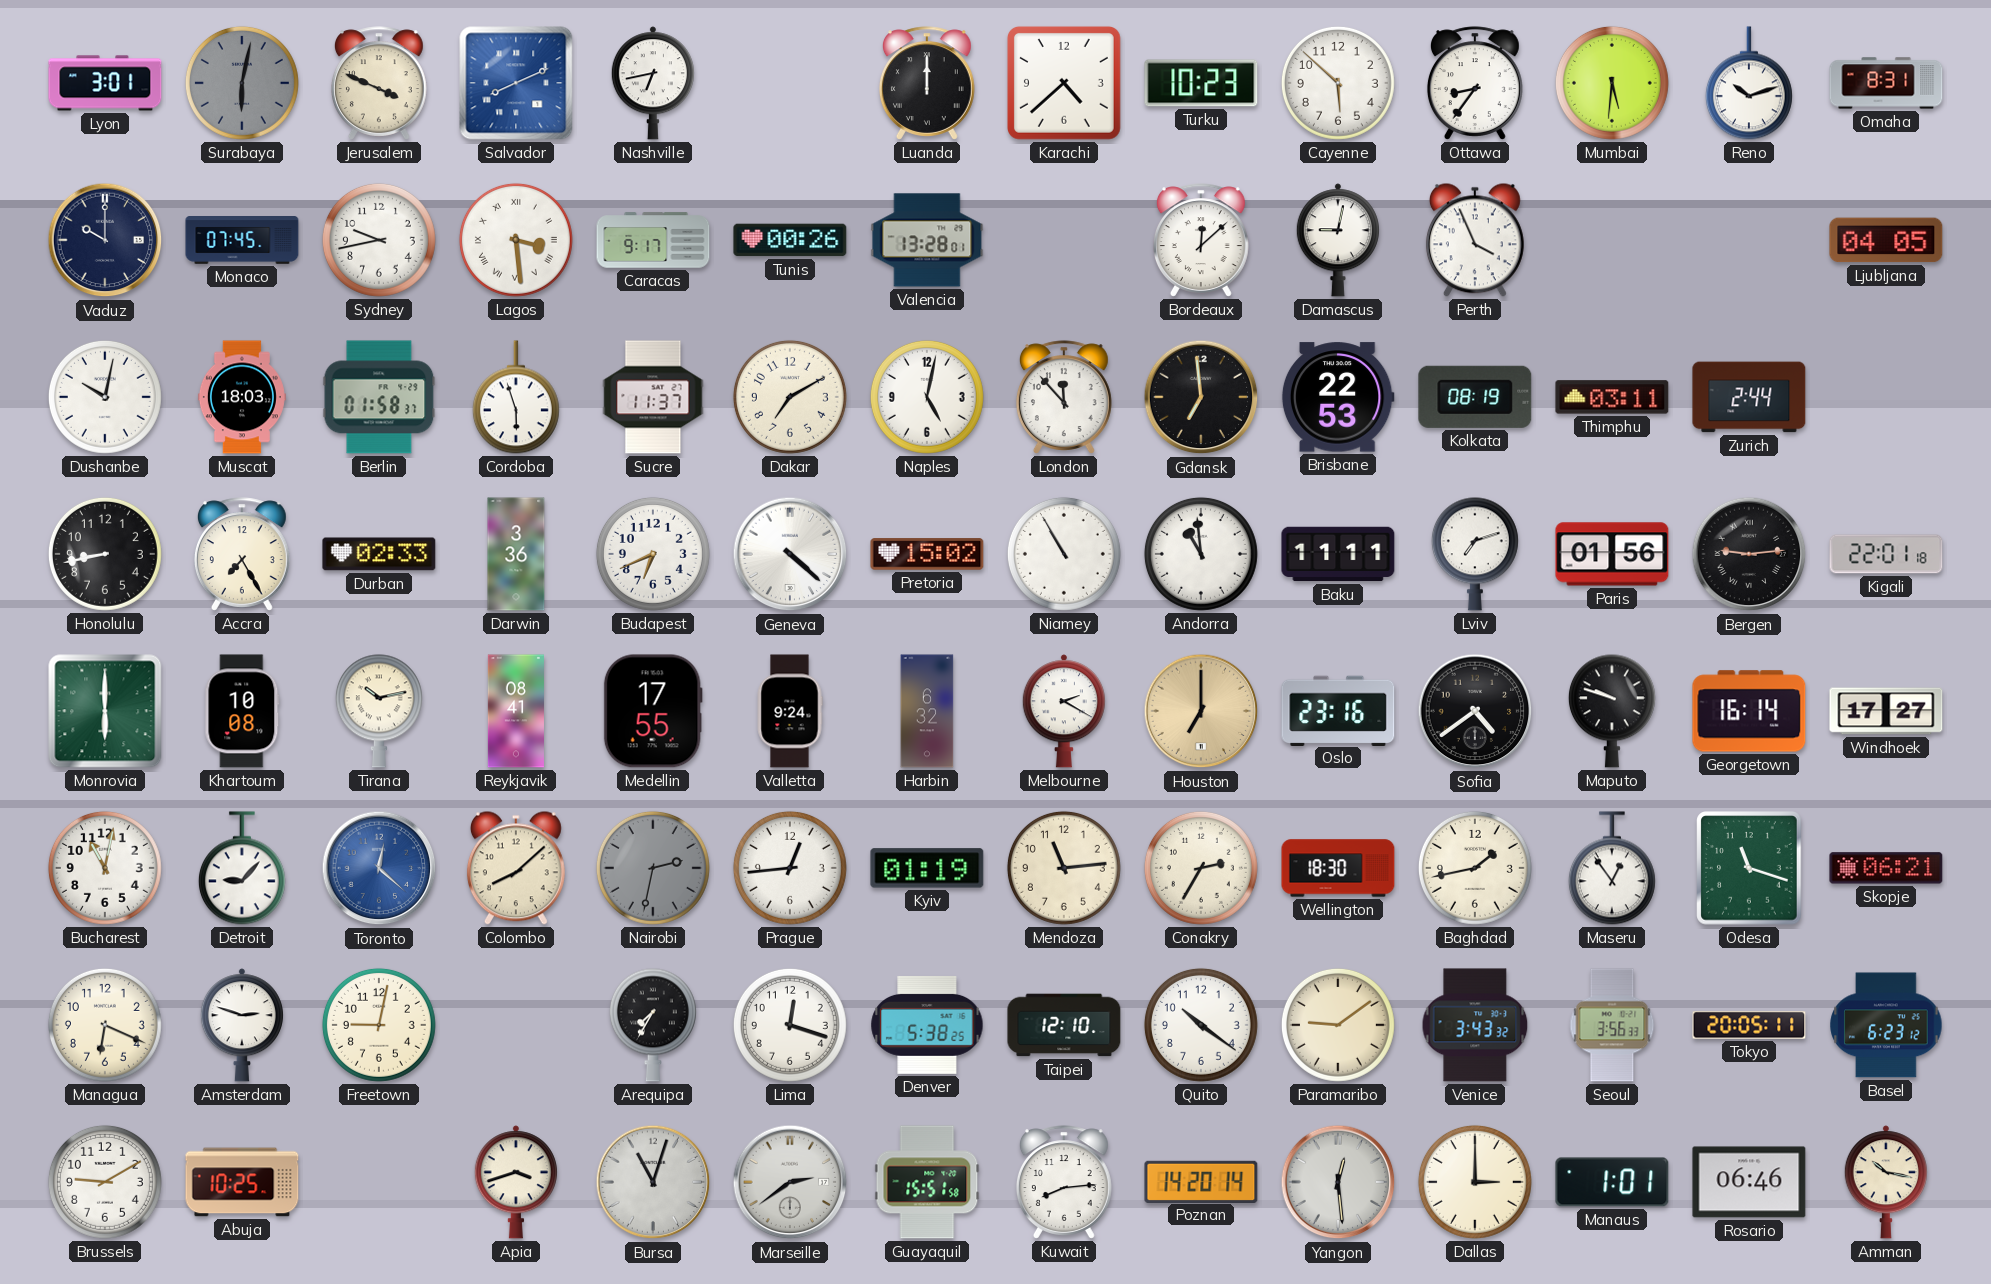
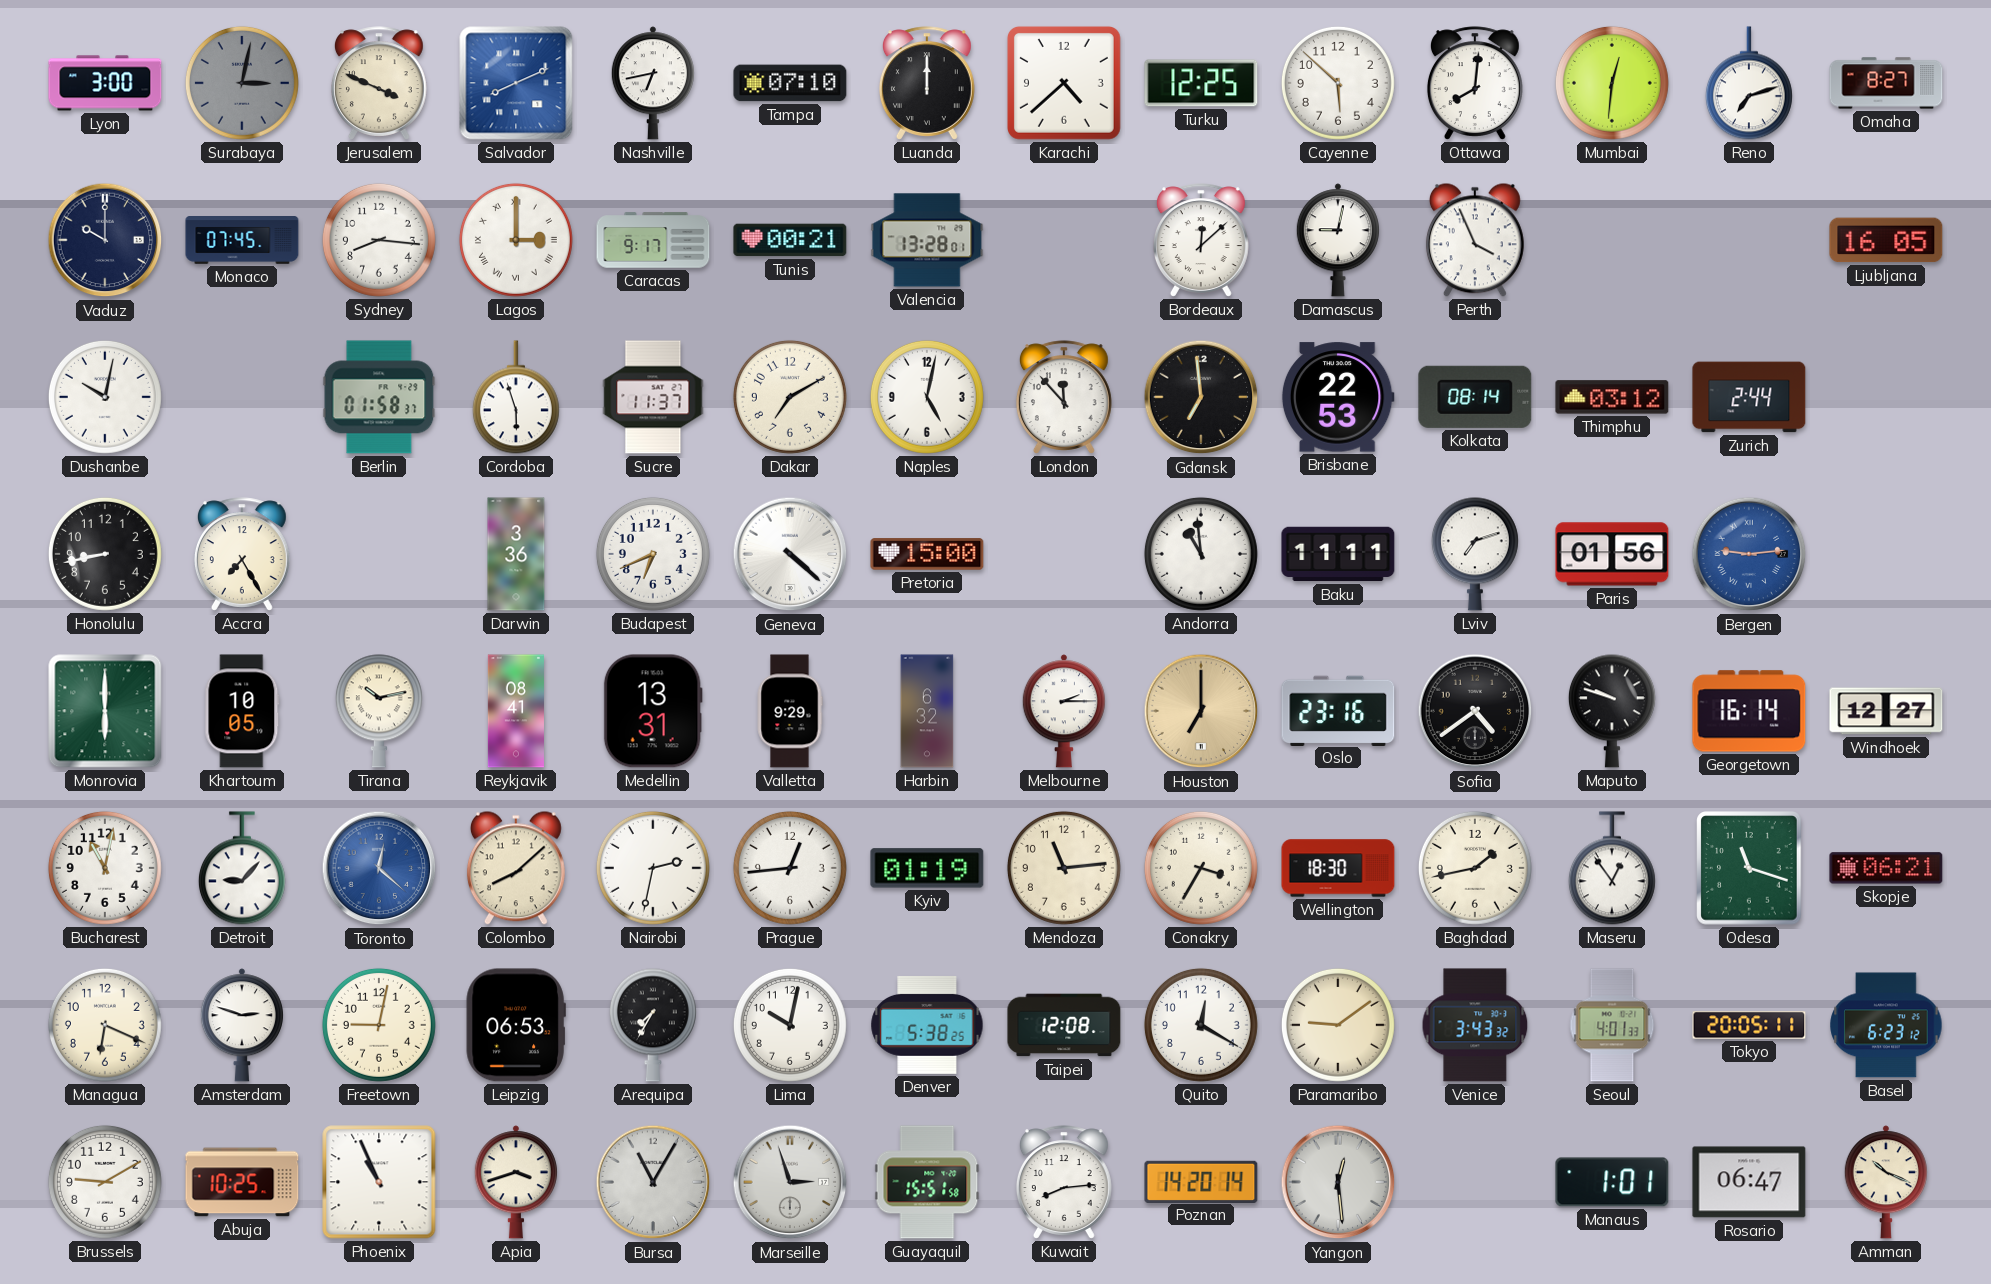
Lyon: 3:01 -> 3:00
Surabaya: 6:02 -> 3:02
Tampa: none -> 07:10
Turku: 10:23 -> 12:25
Ottawa: 8:36 -> 8:01
Mumbai: 5:31 -> 12:31
Reno: 10:12 -> 7:12
Omaha: 8:31 -> 8:27
Sydney: 9:43 -> 8:16
Lagos: 3:29 -> 3:00
Tunis: 00:26 -> 00:21
Ljubljana: 04:05 -> 16:05
Muscat: 18:03 -> none
Kolkata: 08:19 -> 08:14
Thimphu: 03:11 -> 03:12
Durban: 02:33 -> none
Pretoria: 15:02 -> 15:00
Niamey: 10:55 -> none
Bergen dial: black -> blue
Kigali: 22:01 -> none
Khartoum: 10:08 -> 10:05
Medellin: 17:55 -> 13:31
Valletta: 9:24 -> 9:29
Melbourne: 2:20 -> 2:15
Windhoek: 17:27 -> 12:27
Nairobi dial: grey -> white
Conakry: 2:35 -> 3:35
Leipzig: none -> 06:53
Lima: 12:18 -> 10:02
Taipei: 12:10 -> 12:08
Quito: 10:21 -> 12:20
Seoul: 3:56 -> 4:01
Phoenix: none -> 10:56
Bursa: 11:03 -> 11:05
Marseille: 2:39 -> 2:57
Dallas: 3:00 -> none
Rosario: 06:46 -> 06:47
Amman: 10:17 -> 10:19
